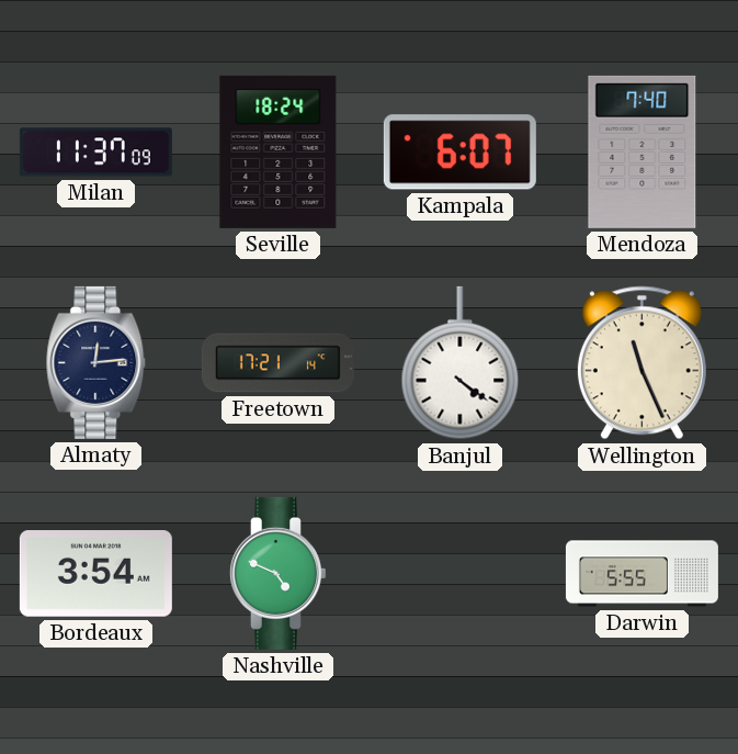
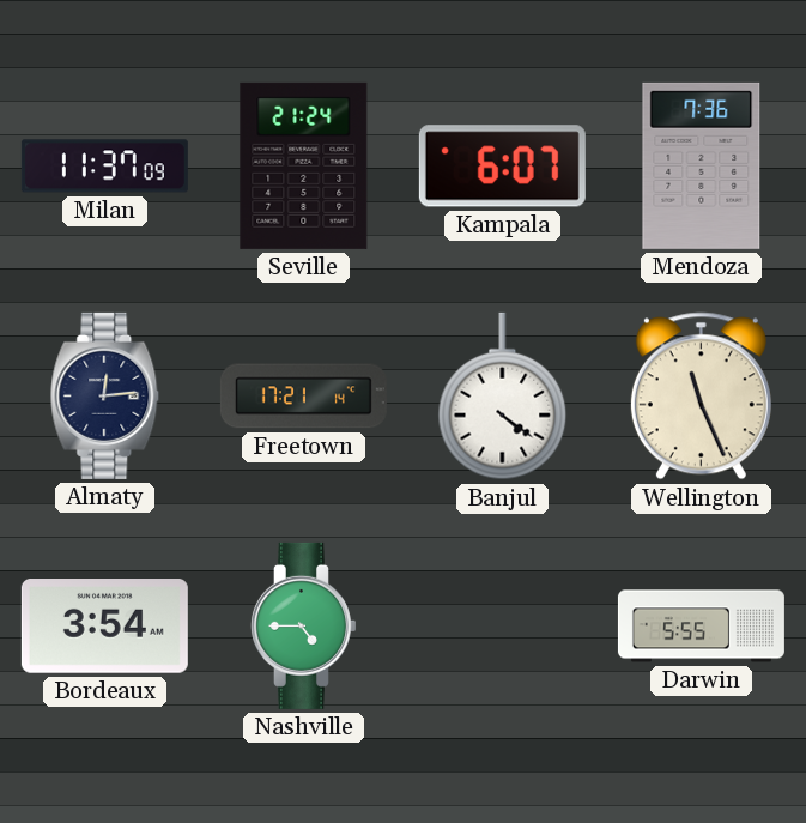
Seville: 18:24 -> 21:24
Mendoza: 7:40 -> 7:36
Nashville: 4:49 -> 4:45
